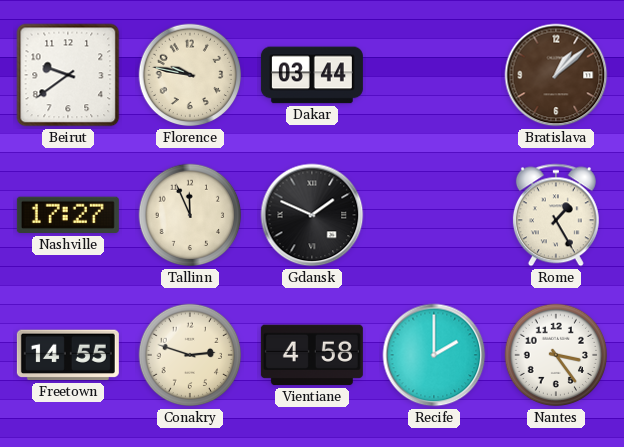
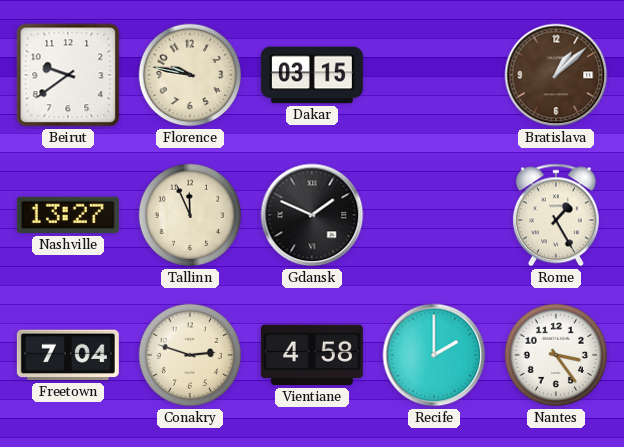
Dakar: 03:44 -> 03:15
Nashville: 17:27 -> 13:27
Freetown: 14:55 -> 7:04
